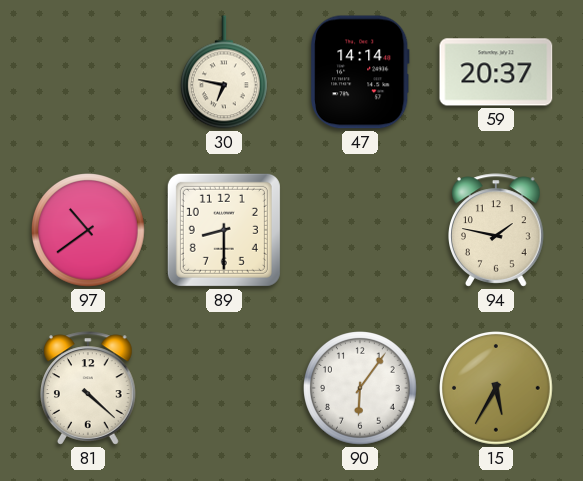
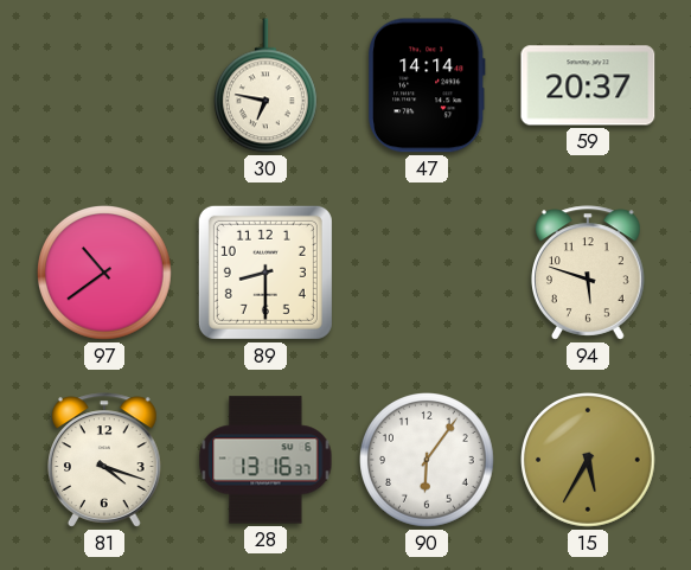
94: 1:47 -> 5:48
81: 4:22 -> 4:18
28: none -> 13:16
